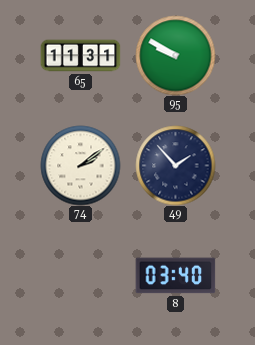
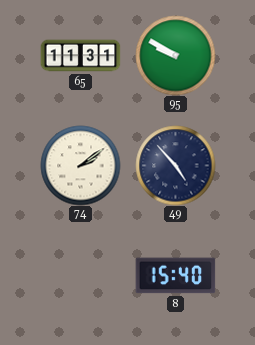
49: 1:53 -> 4:53
8: 03:40 -> 15:40
